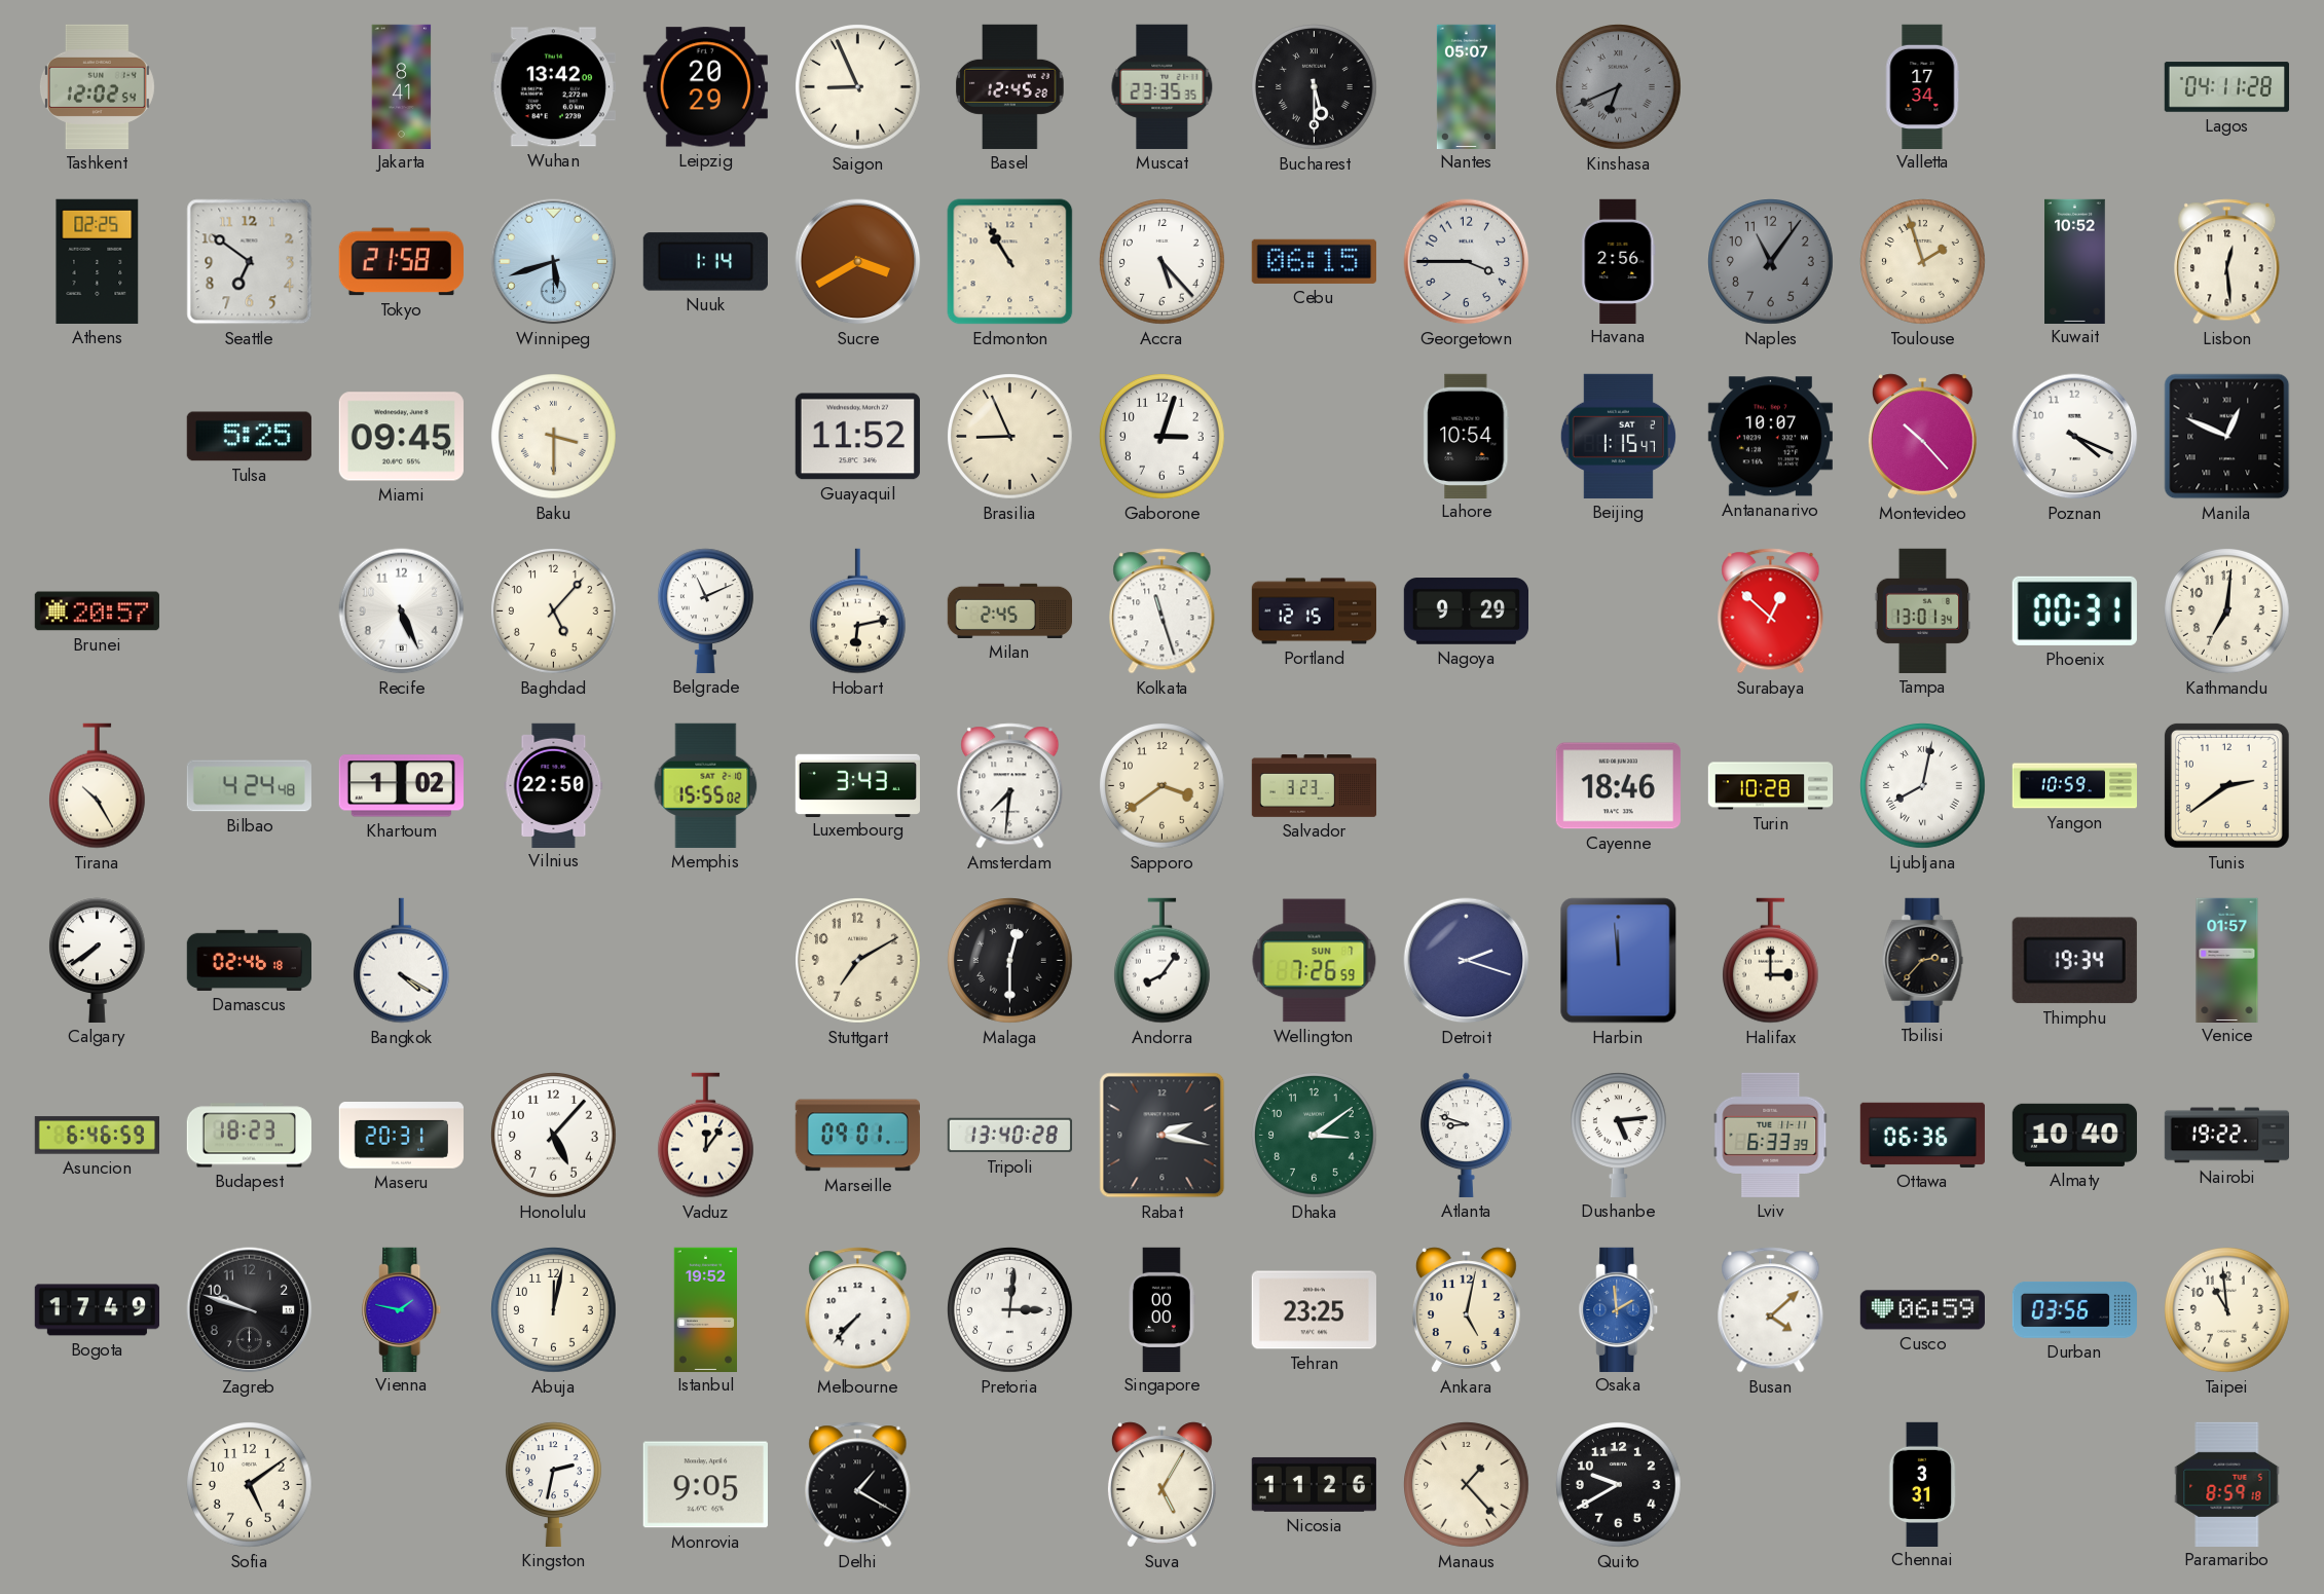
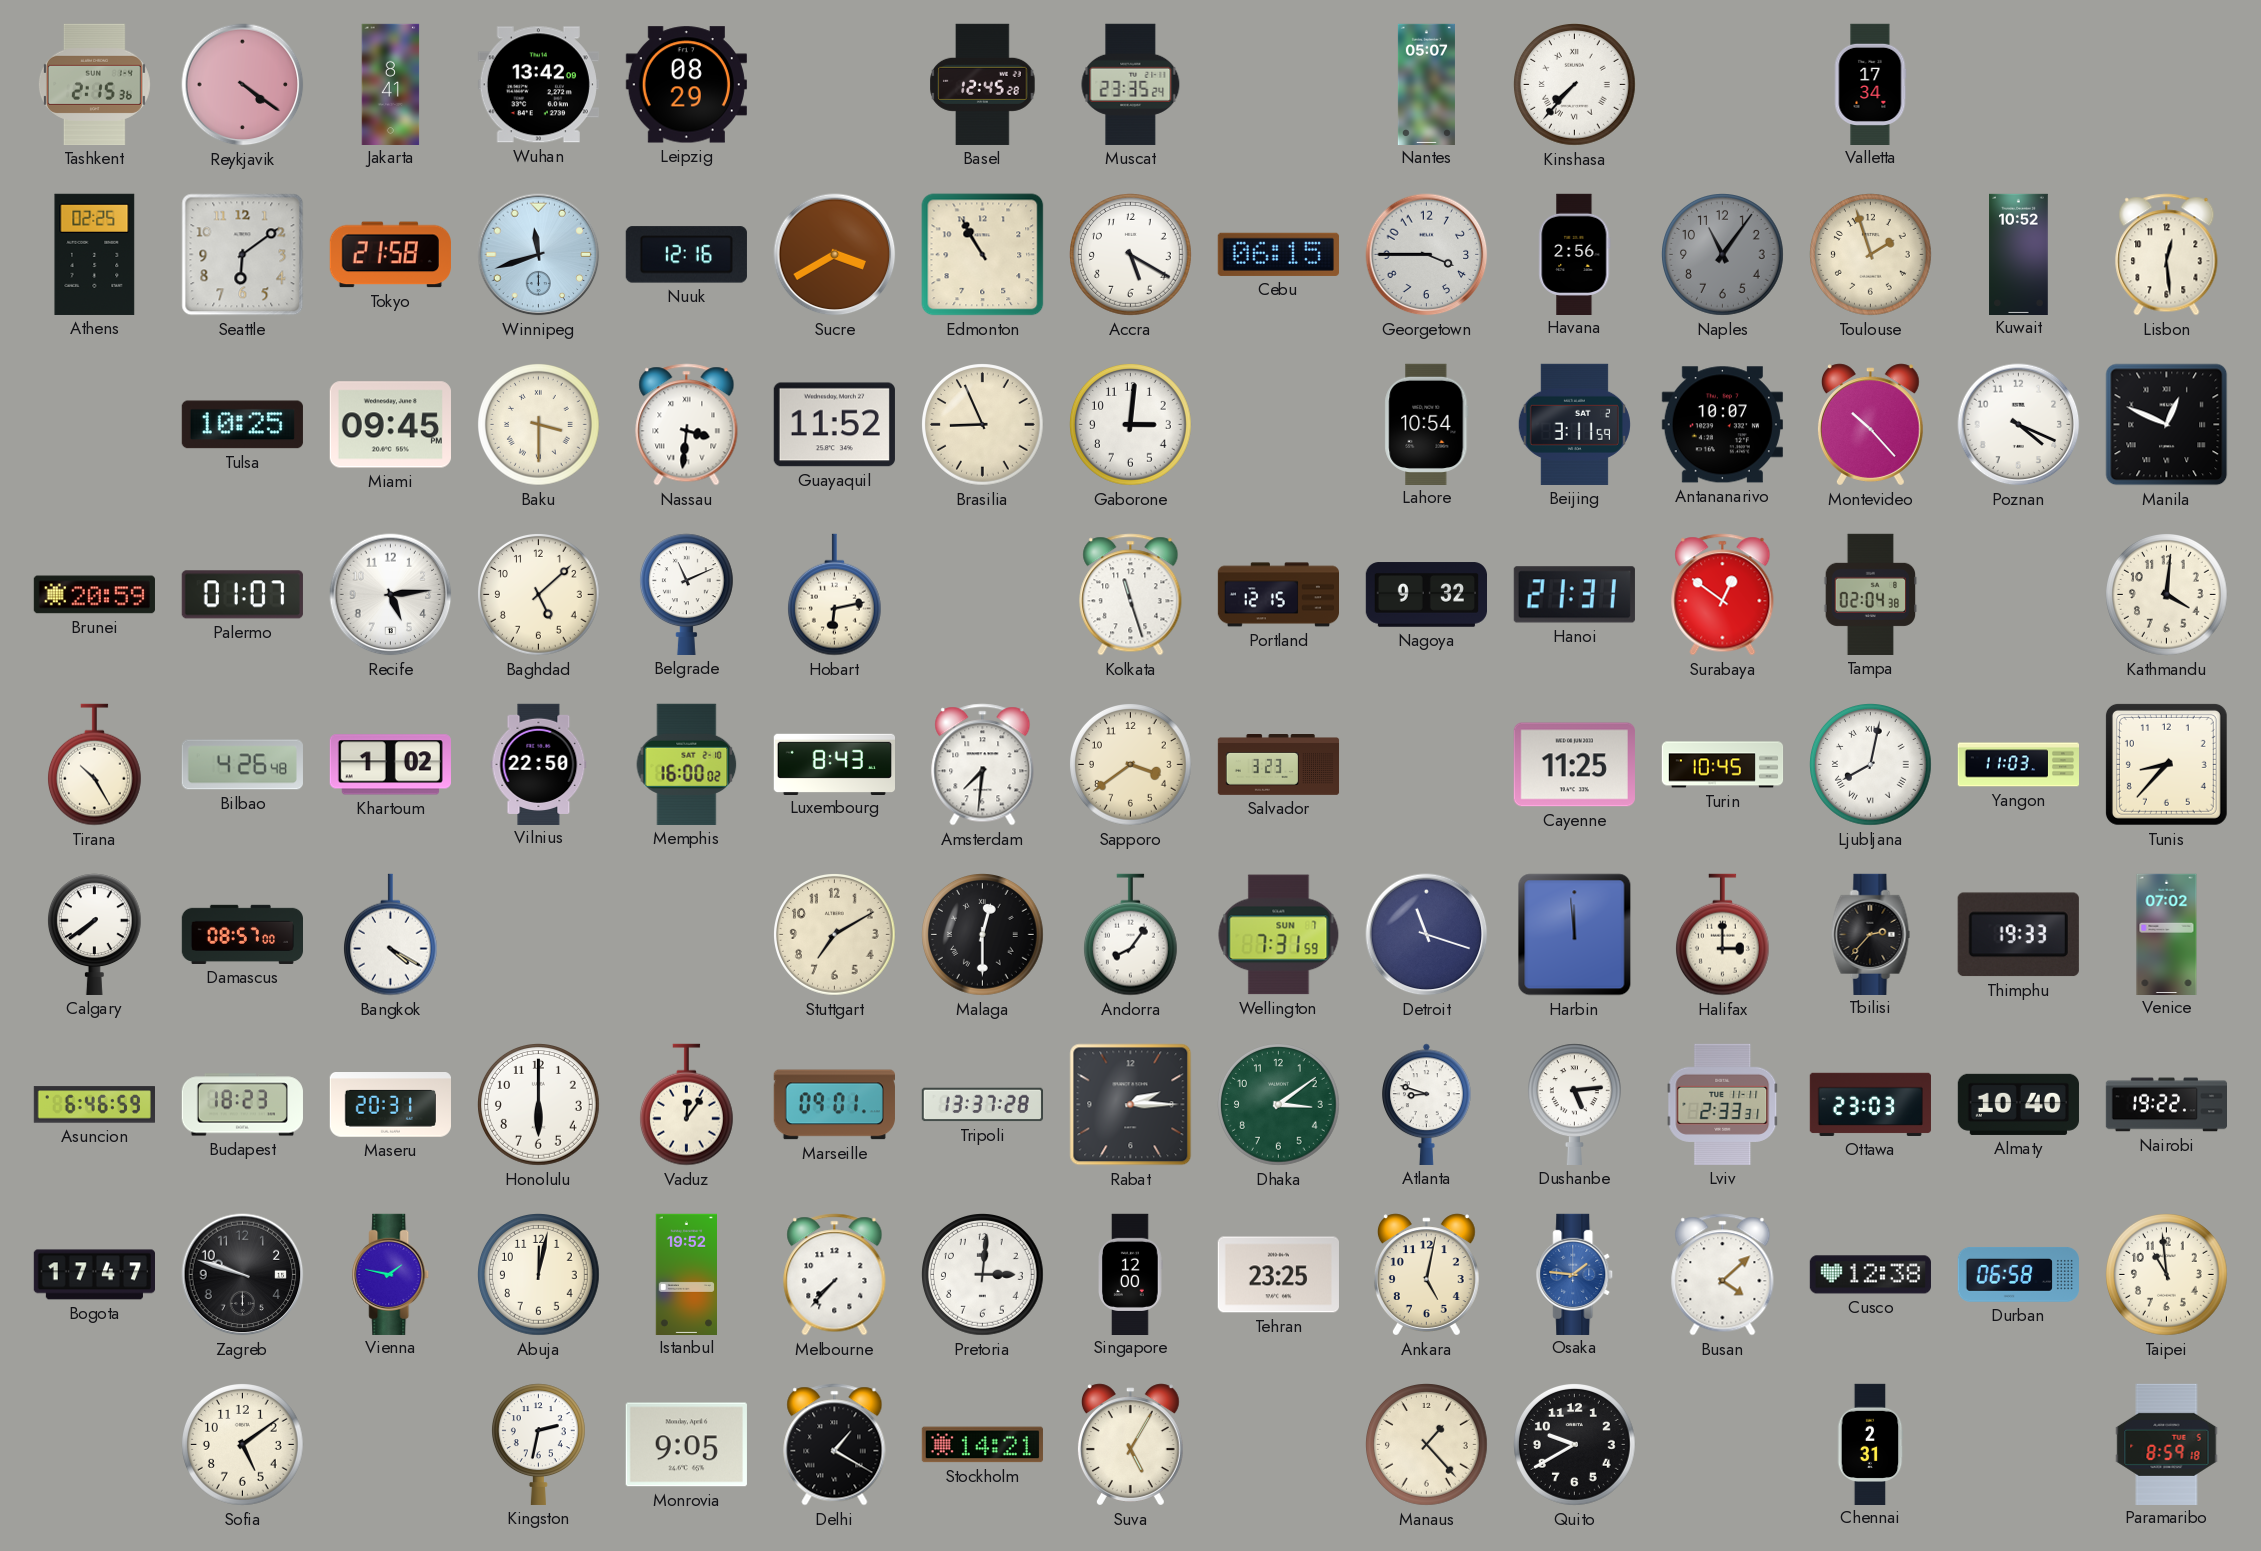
Tashkent: 12:02 -> 2:15
Reykjavik: none -> 4:21
Leipzig: 20:29 -> 08:29
Saigon: 8:56 -> none
Muscat: 23:35:35 -> 23:35:24
Bucharest: 5:30 -> none
Kinshasa: 6:41 -> 7:37
Kinshasa dial: grey -> white
Lagos: 04:11 -> none
Seattle: 6:51 -> 6:09
Winnipeg: 5:42 -> 11:42
Nuuk: 1:14 -> 12:16
Accra: 5:23 -> 5:20
Tulsa: 5:25 -> 10:25
Nassau: none -> 3:31
Gaborone: 3:03 -> 3:01
Beijing: 1:15 -> 3:11
Brunei: 20:57 -> 20:59
Palermo: none -> 01:07
Recife: 5:26 -> 5:14
Baghdad: 5:07 -> 5:08
Milan: 2:45 -> none
Nagoya: 9:29 -> 9:32
Hanoi: none -> 21:31
Surabaya: 12:52 -> 12:51
Tampa: 13:01 -> 02:04
Phoenix: 00:31 -> none
Kathmandu: 7:01 -> 4:01
Bilbao: 4:24 -> 4:26
Memphis: 15:55 -> 16:00
Luxembourg: 3:43 -> 8:43
Cayenne: 18:46 -> 11:25
Turin: 10:28 -> 10:45
Yangon: 10:59 -> 11:03
Tunis: 2:39 -> 8:37
Damascus: 02:46 -> 08:57
Wellington: 7:26 -> 7:31
Detroit: 2:18 -> 11:18
Thimphu: 19:34 -> 19:33
Venice: 01:57 -> 07:02
Honolulu: 5:07 -> 6:00
Tripoli: 13:40 -> 13:37
Rabat: 2:17 -> 2:15
Lviv: 6:33 -> 2:33
Ottawa: 06:36 -> 23:03
Bogota: 17:49 -> 17:47
Singapore: 00:00 -> 12:00
Osaka: 1:59 -> 1:46
Cusco: 06:59 -> 12:38
Durban: 03:56 -> 06:58
Stockholm: none -> 14:21
Nicosia: 11:26 -> none
Chennai: 3:31 -> 2:31
